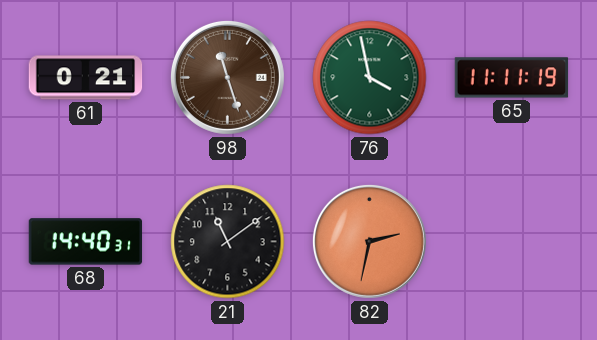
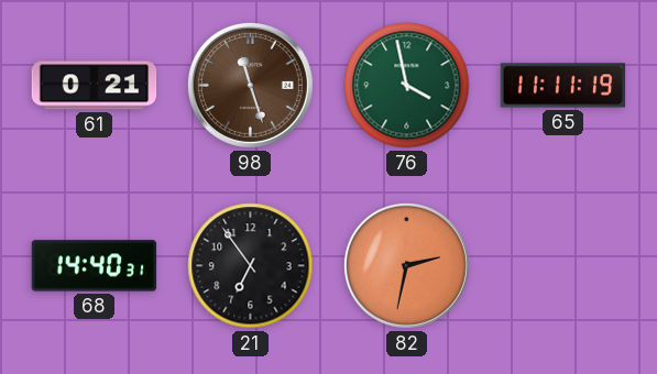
21: 11:09 -> 6:54
